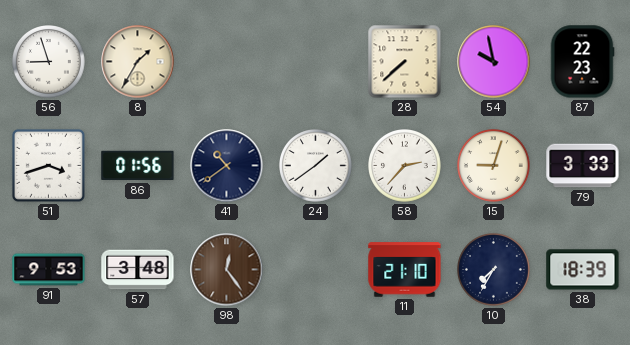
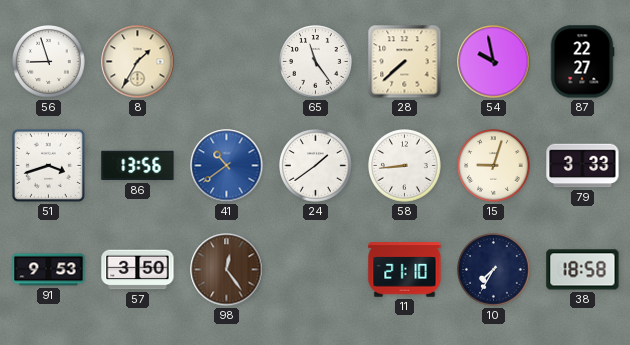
65: none -> 11:24
87: 22:23 -> 22:27
86: 01:56 -> 13:56
41 dial: navy -> blue
58: 2:37 -> 8:44
57: 3:48 -> 3:50
38: 18:39 -> 18:58
